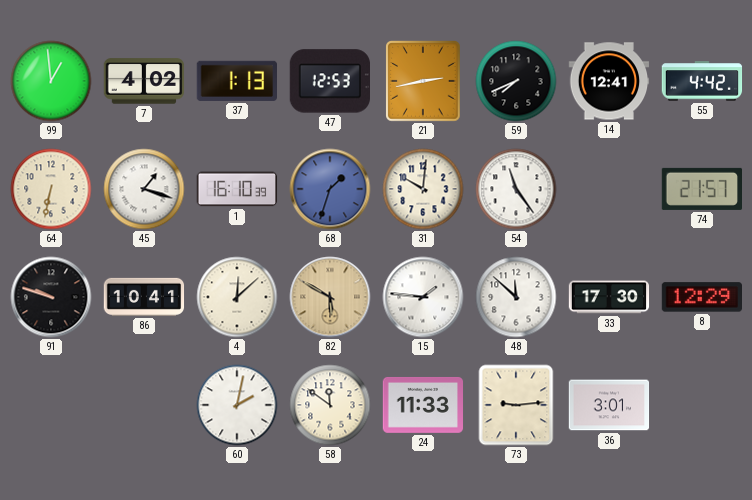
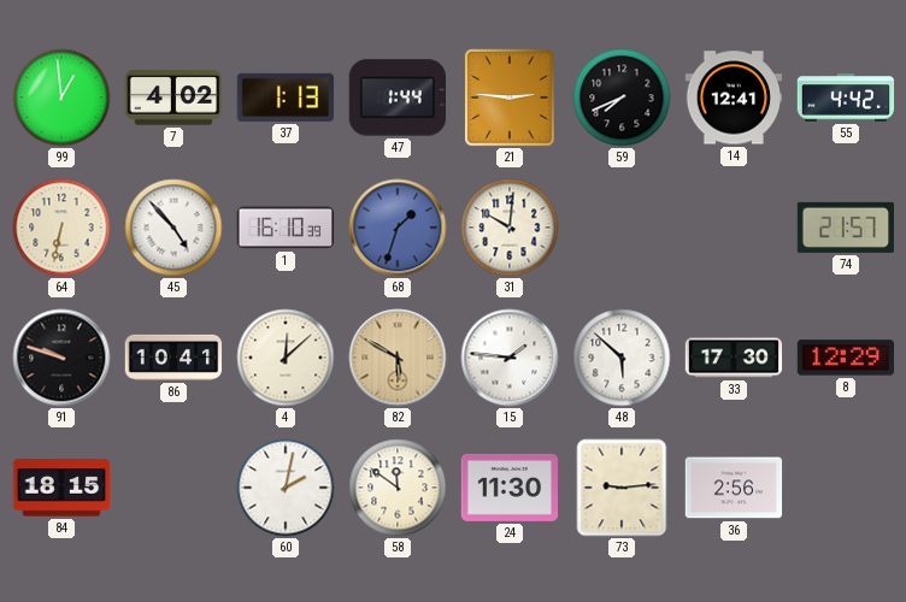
47: 12:53 -> 1:44
21: 2:43 -> 2:46
45: 1:18 -> 4:53
54: 11:24 -> none
48: 11:52 -> 5:52
84: none -> 18:15
24: 11:33 -> 11:30
36: 3:01 -> 2:56
